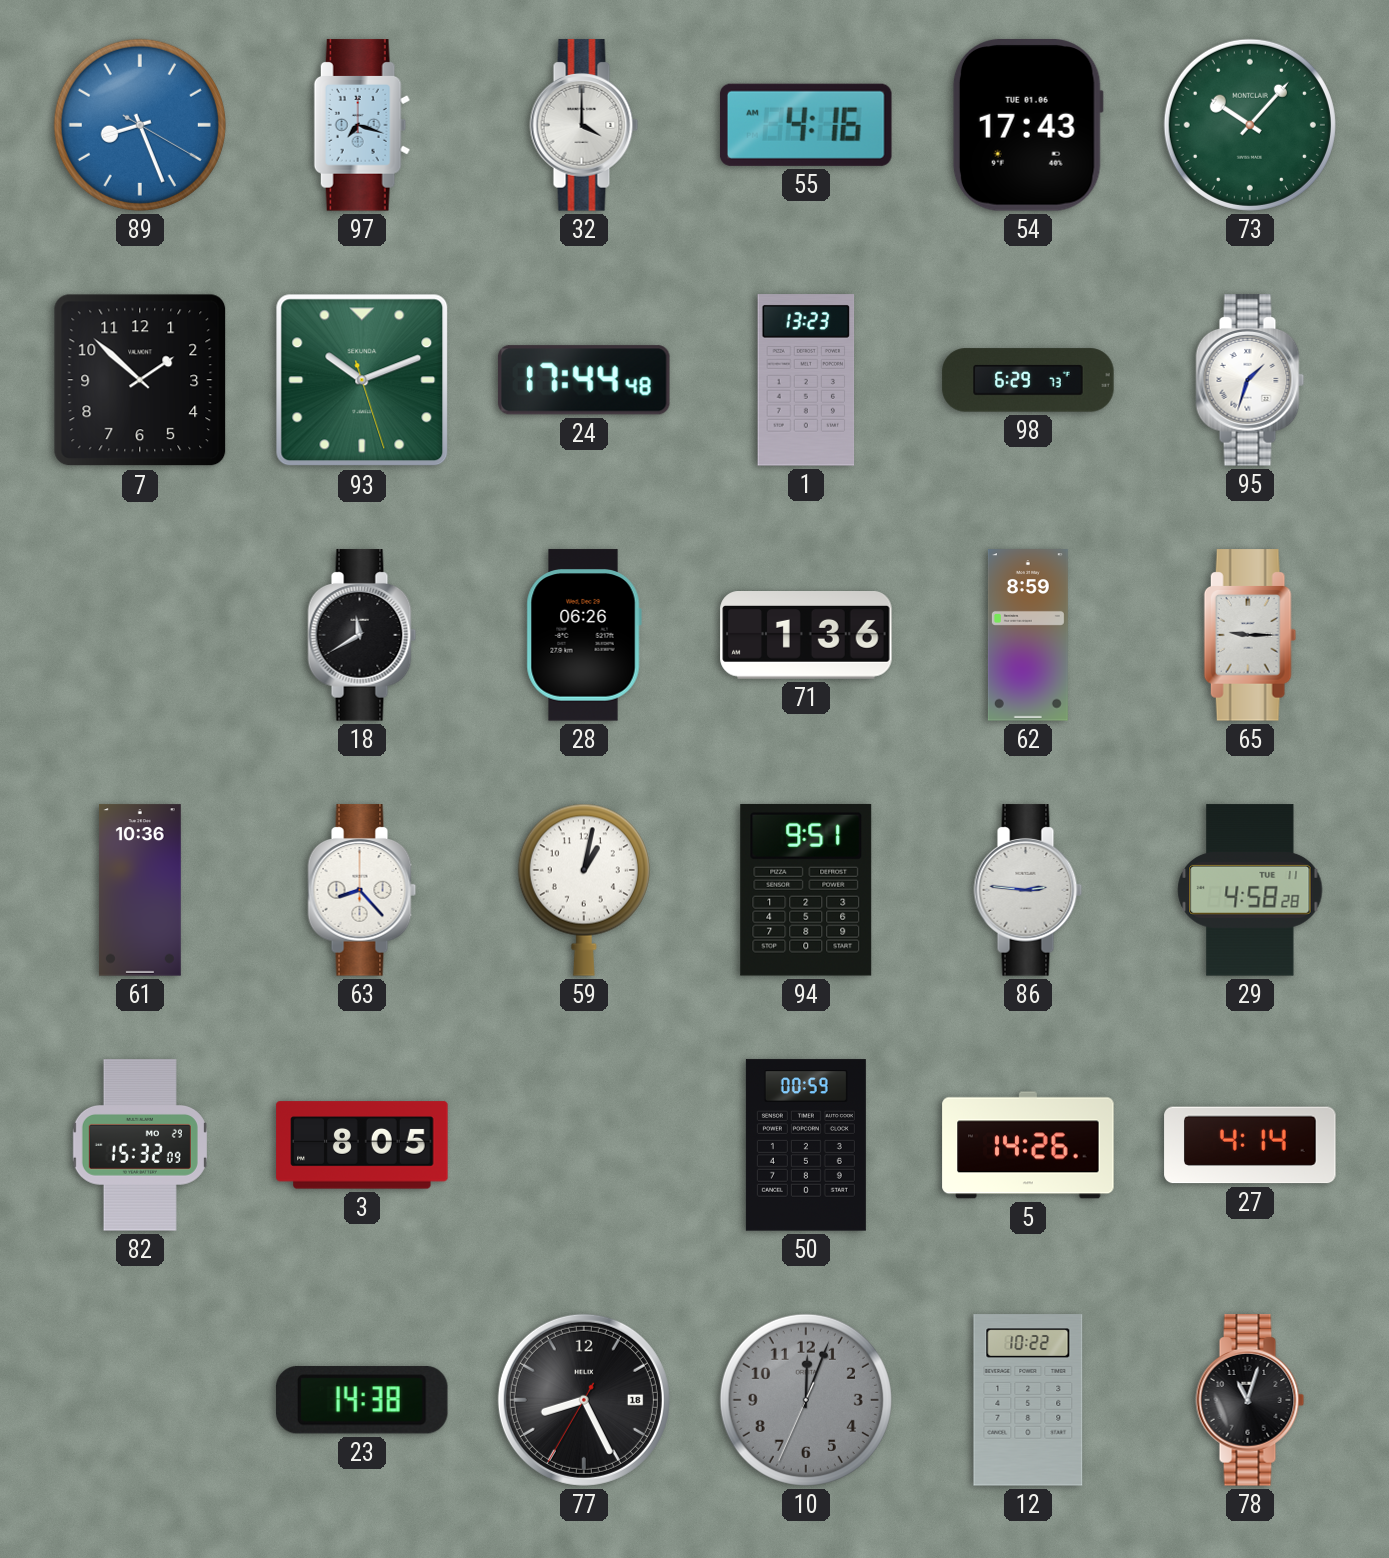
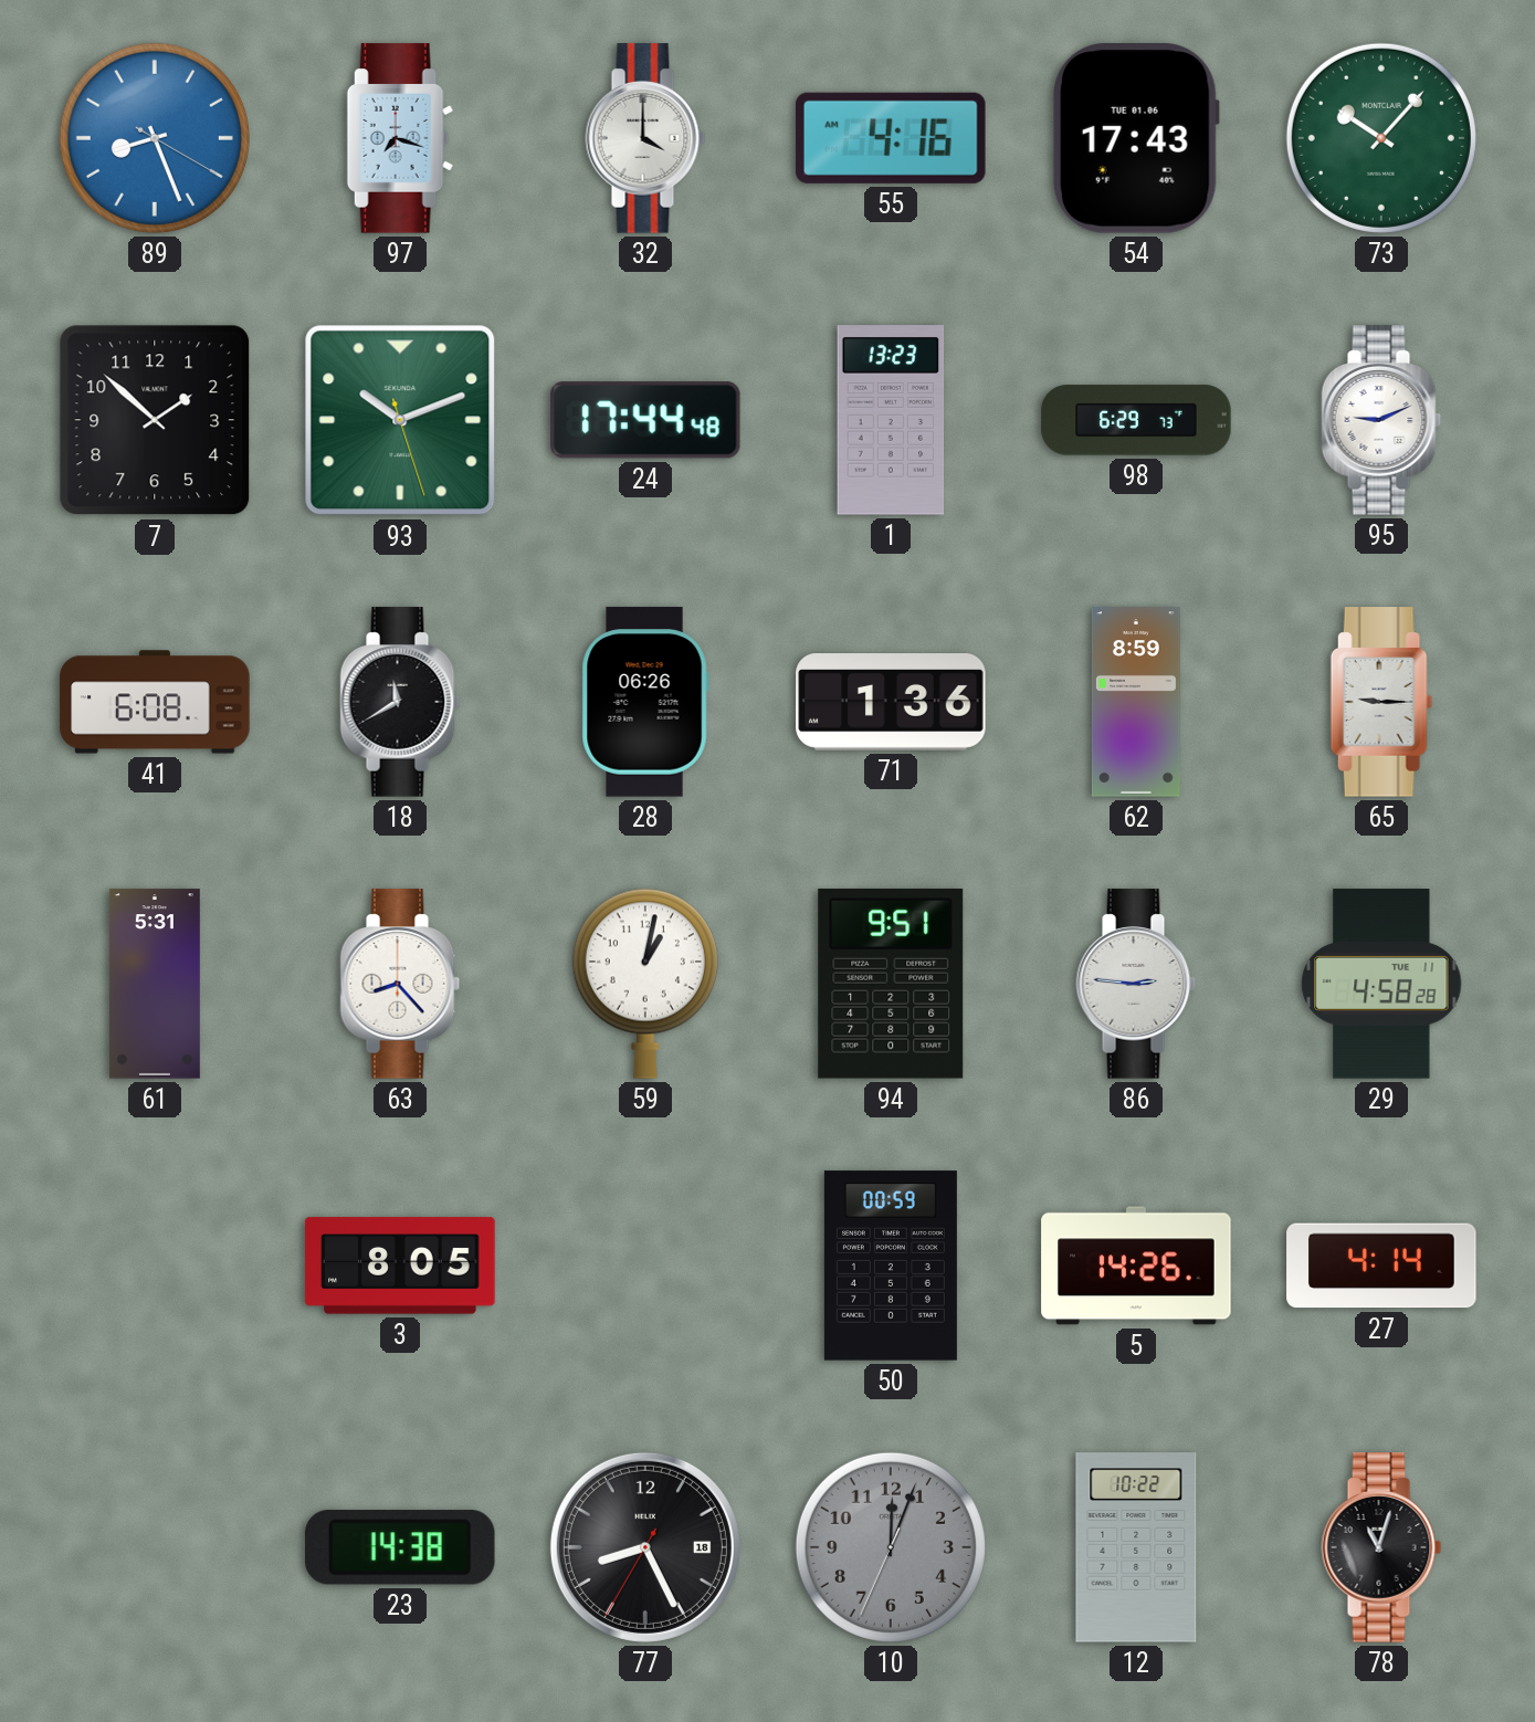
95: 1:33 -> 9:11
41: none -> 6:08
61: 10:36 -> 5:31
82: 15:32 -> none
